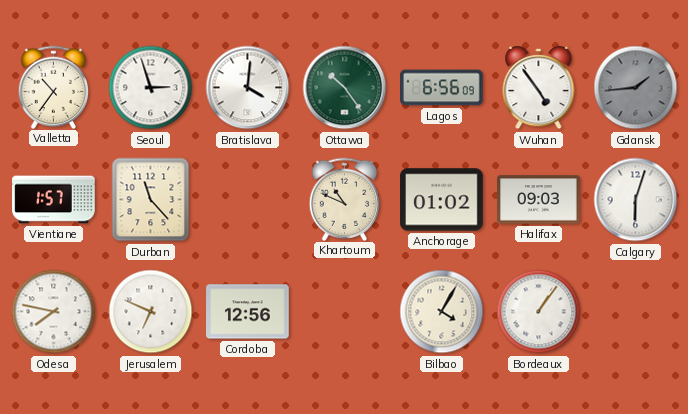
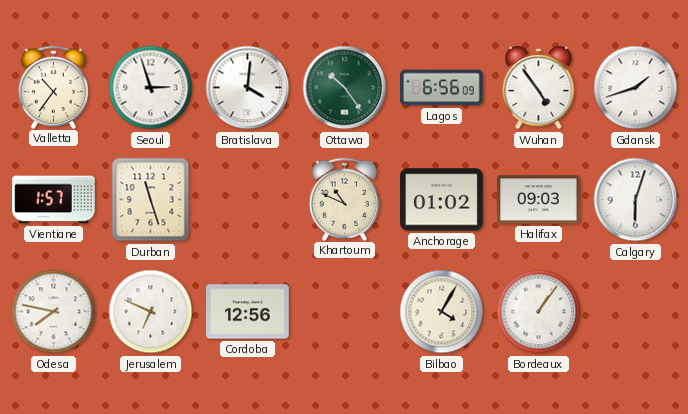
Gdansk: 1:44 -> 1:42
Gdansk dial: grey -> white
Durban: 11:23 -> 11:27
